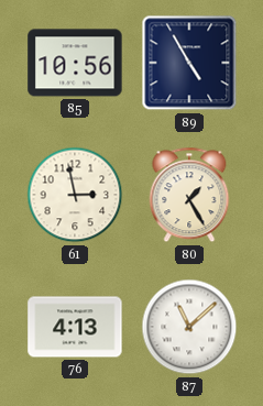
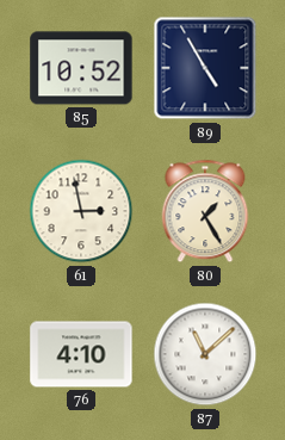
85: 10:56 -> 10:52
76: 4:13 -> 4:10
